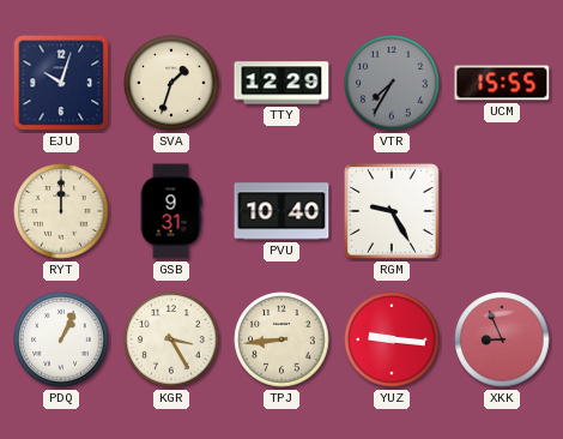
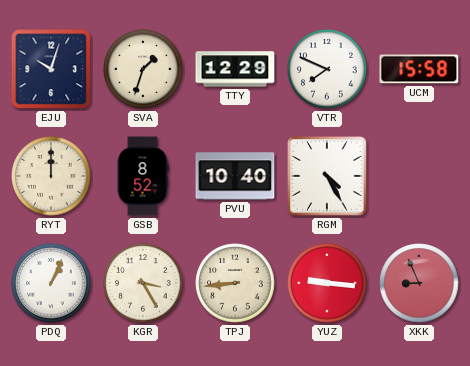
VTR: 7:35 -> 7:49
VTR dial: grey -> white
UCM: 15:55 -> 15:58
GSB: 9:31 -> 8:52
RGM: 9:25 -> 4:25
